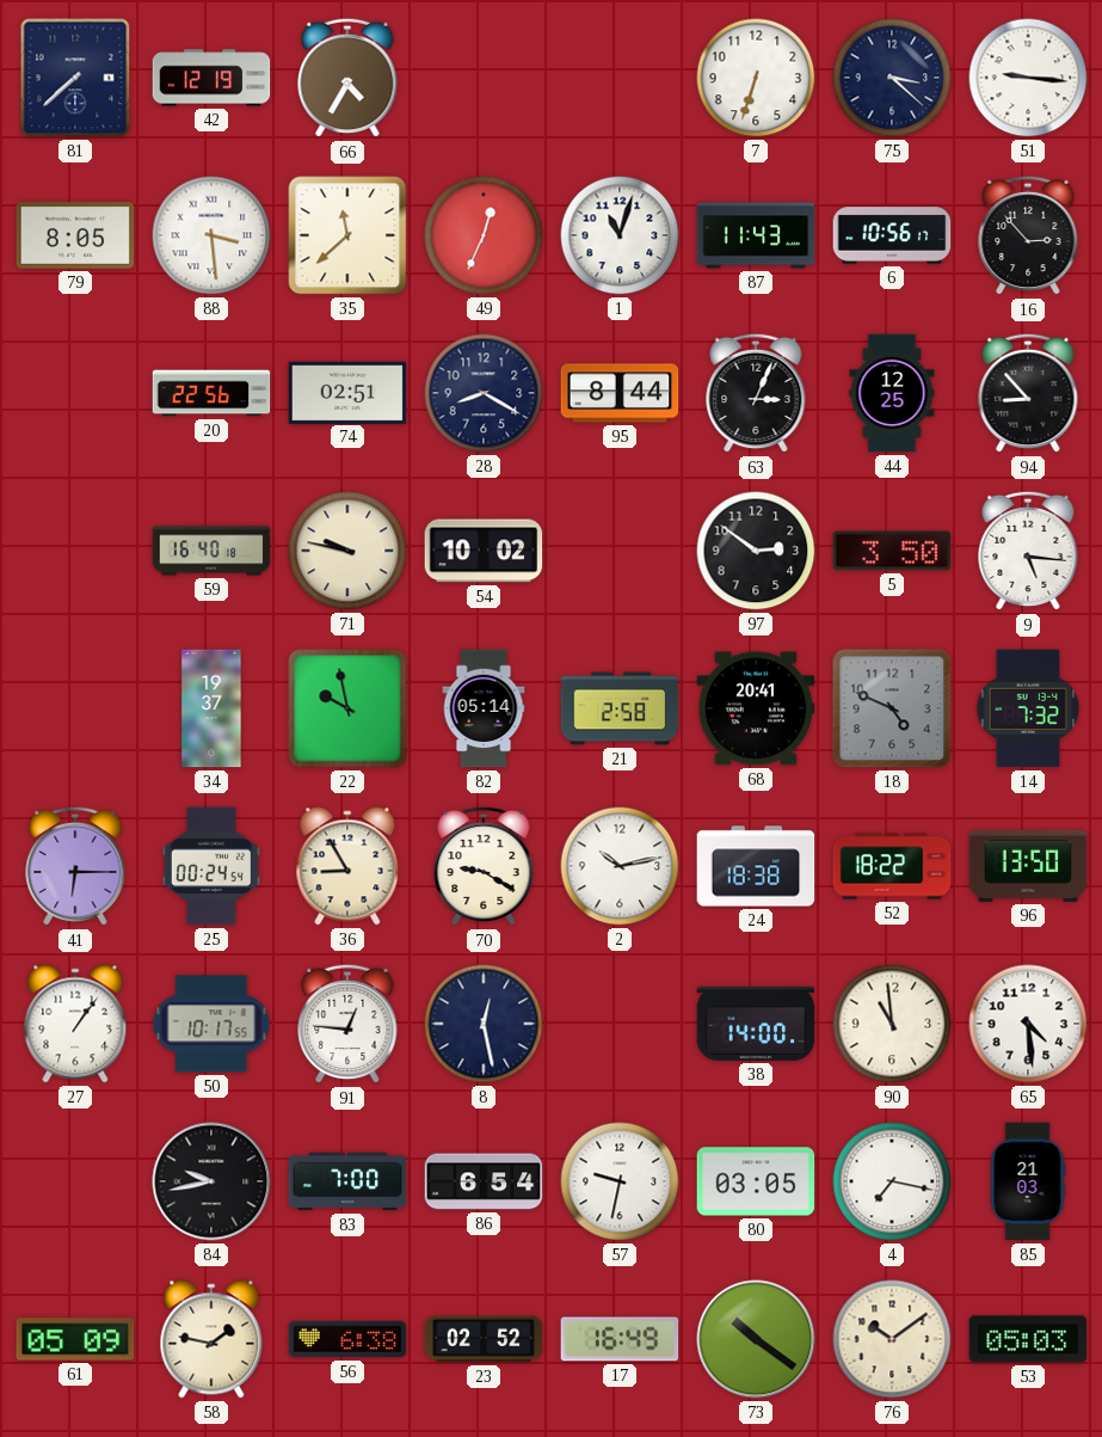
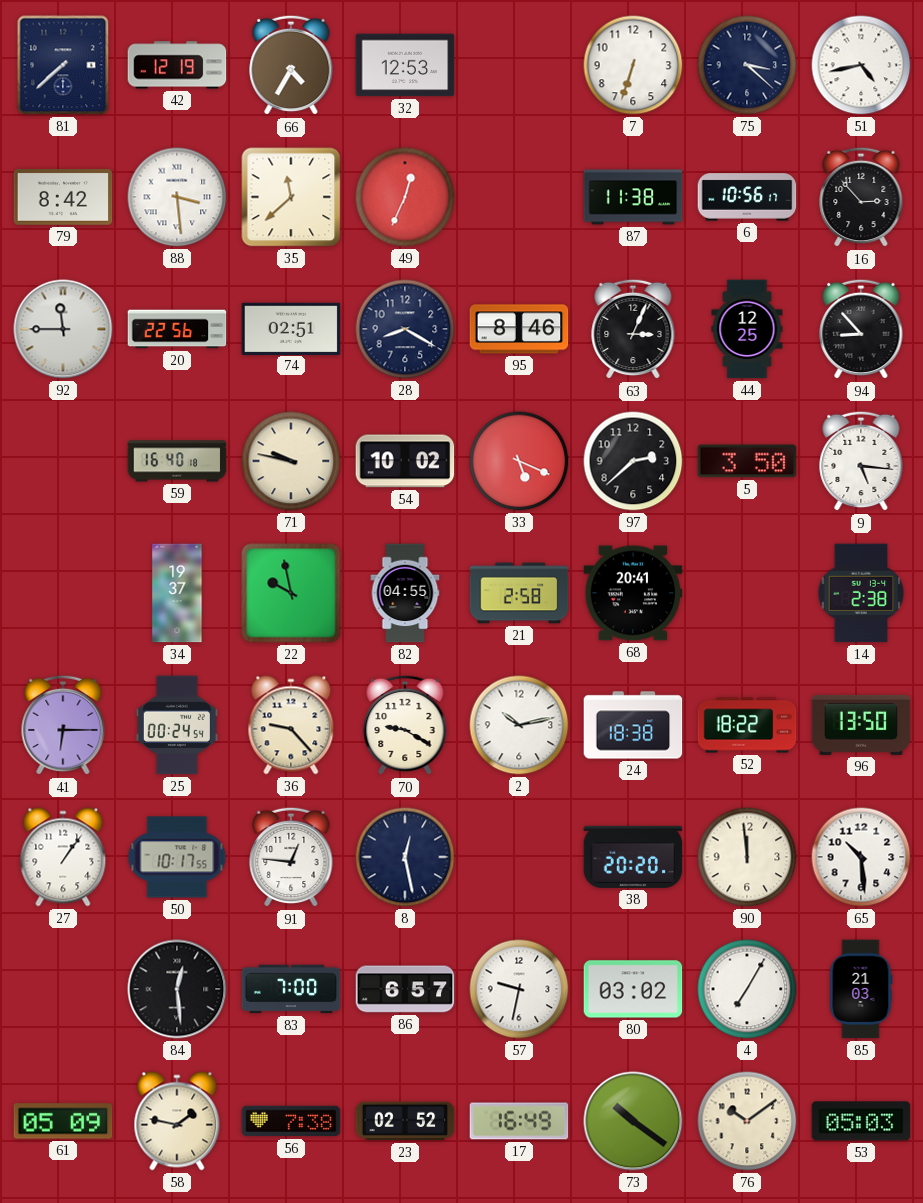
32: none -> 12:53
51: 9:16 -> 4:43
79: 8:05 -> 8:42
1: 11:03 -> none
87: 11:43 -> 11:38
92: none -> 11:45
95: 8:44 -> 8:46
33: none -> 5:19
97: 2:51 -> 2:38
82: 05:14 -> 04:55
18: 4:49 -> none
14: 7:32 -> 2:38
36: 8:55 -> 9:23
38: 14:00 -> 20:20
90: 10:59 -> 11:59
65: 4:29 -> 10:29
84: 9:43 -> 12:29
86: 6:54 -> 6:57
80: 03:05 -> 03:02
4: 7:17 -> 7:05
56: 6:38 -> 7:38
